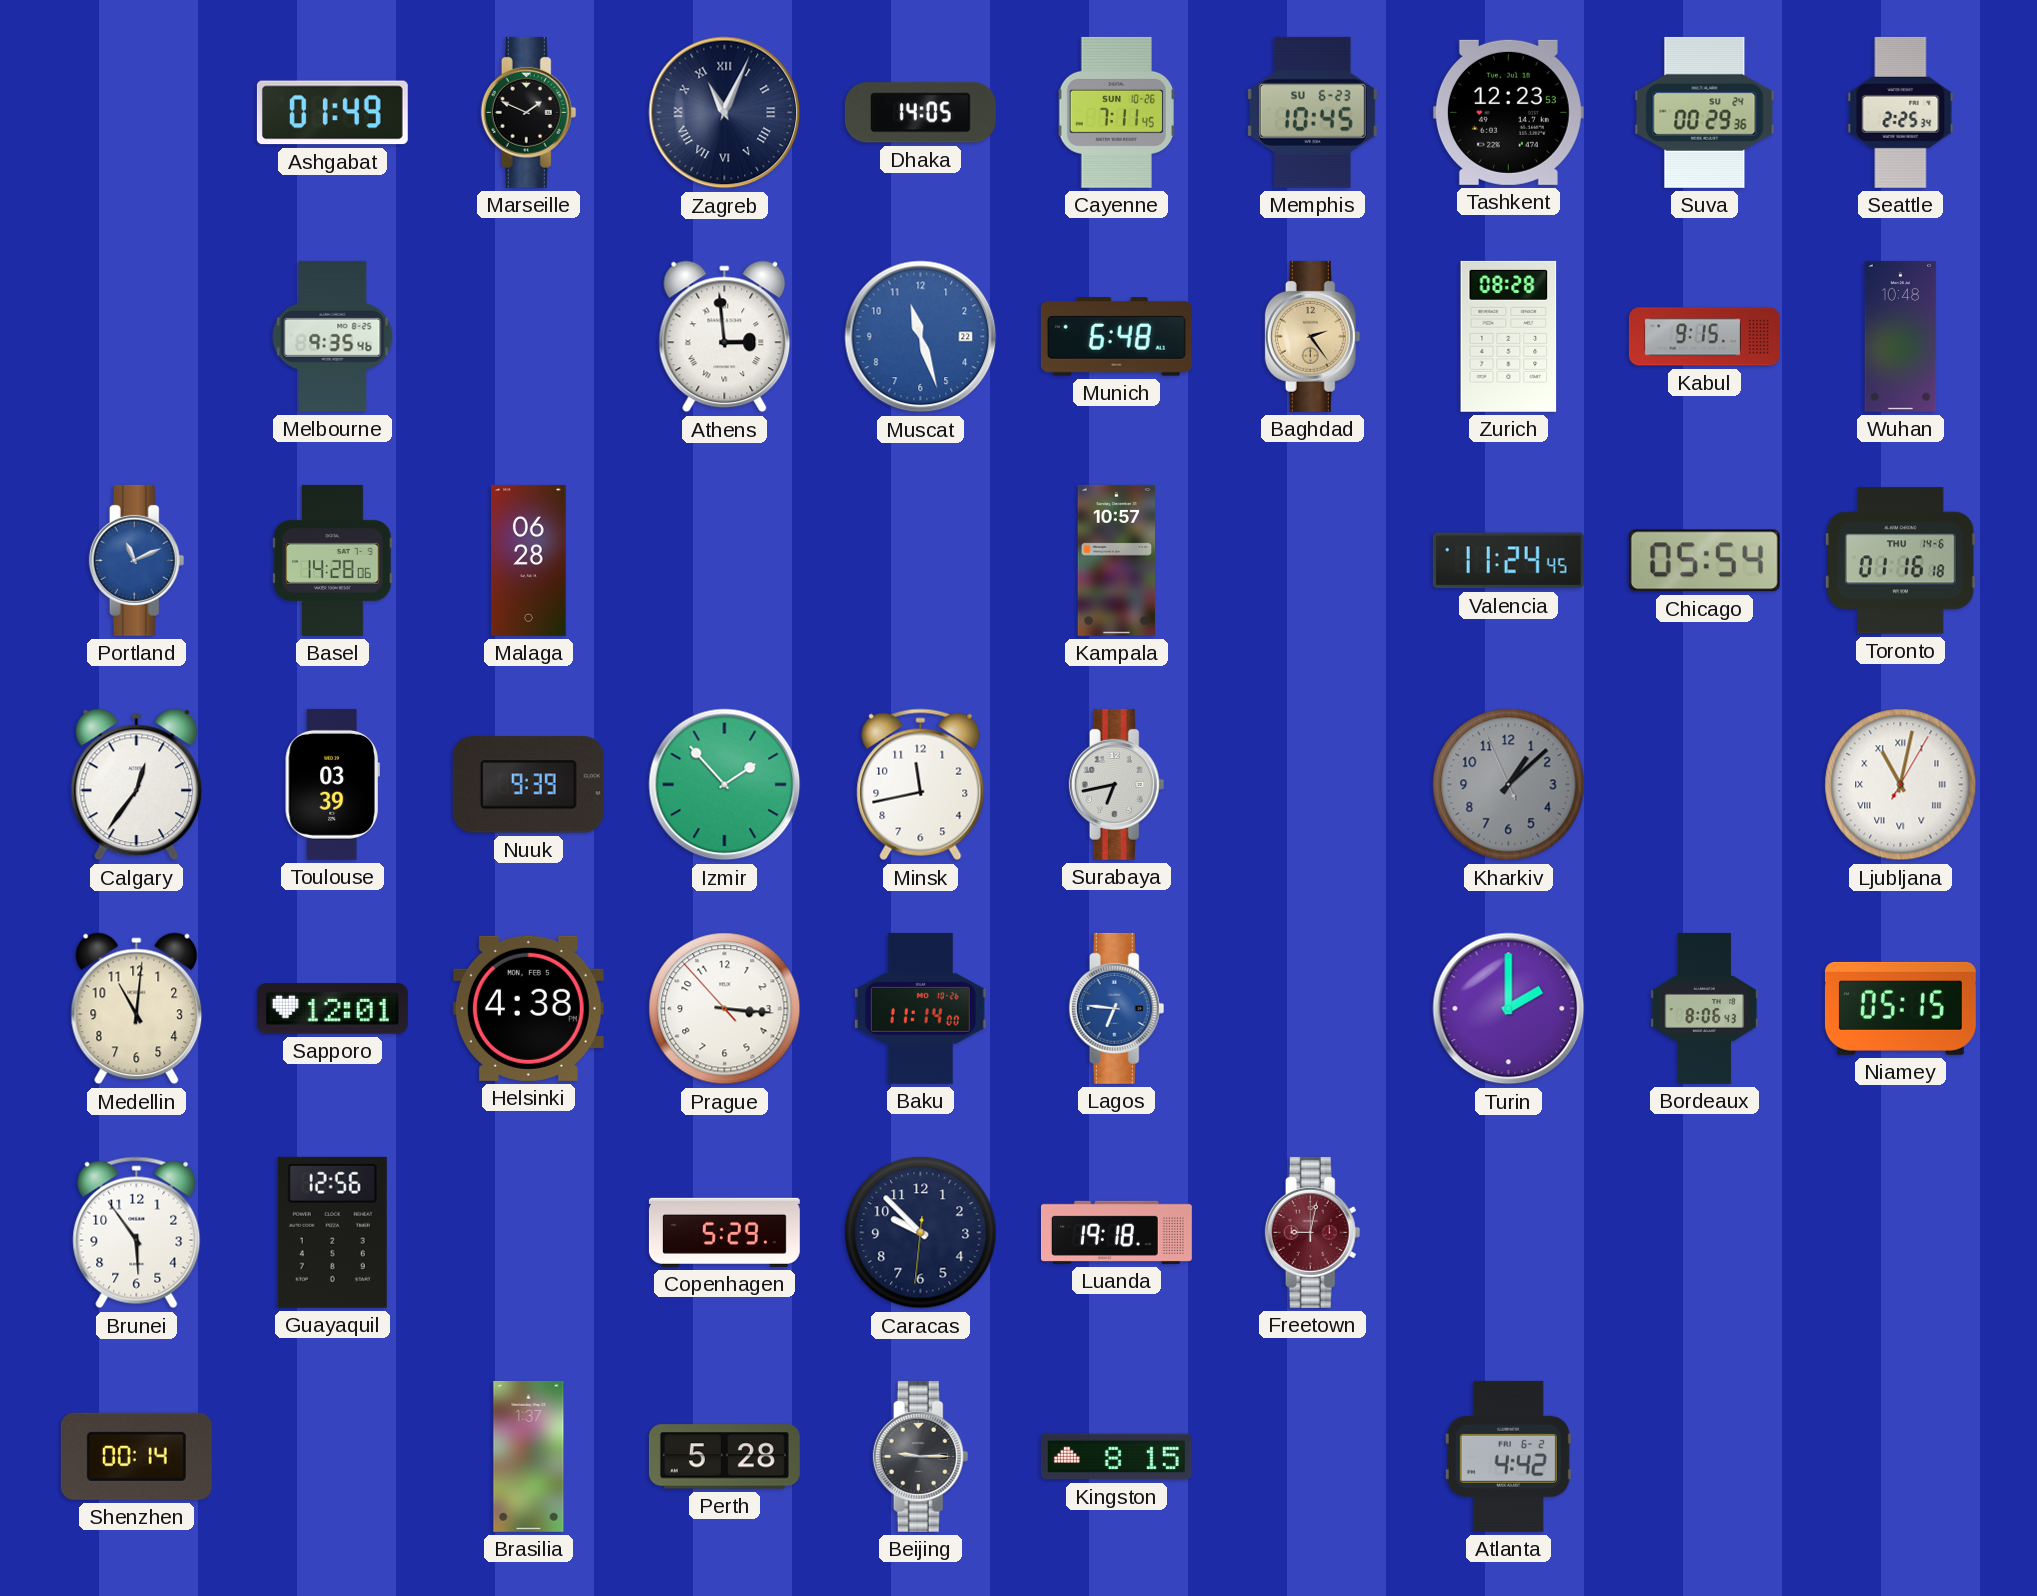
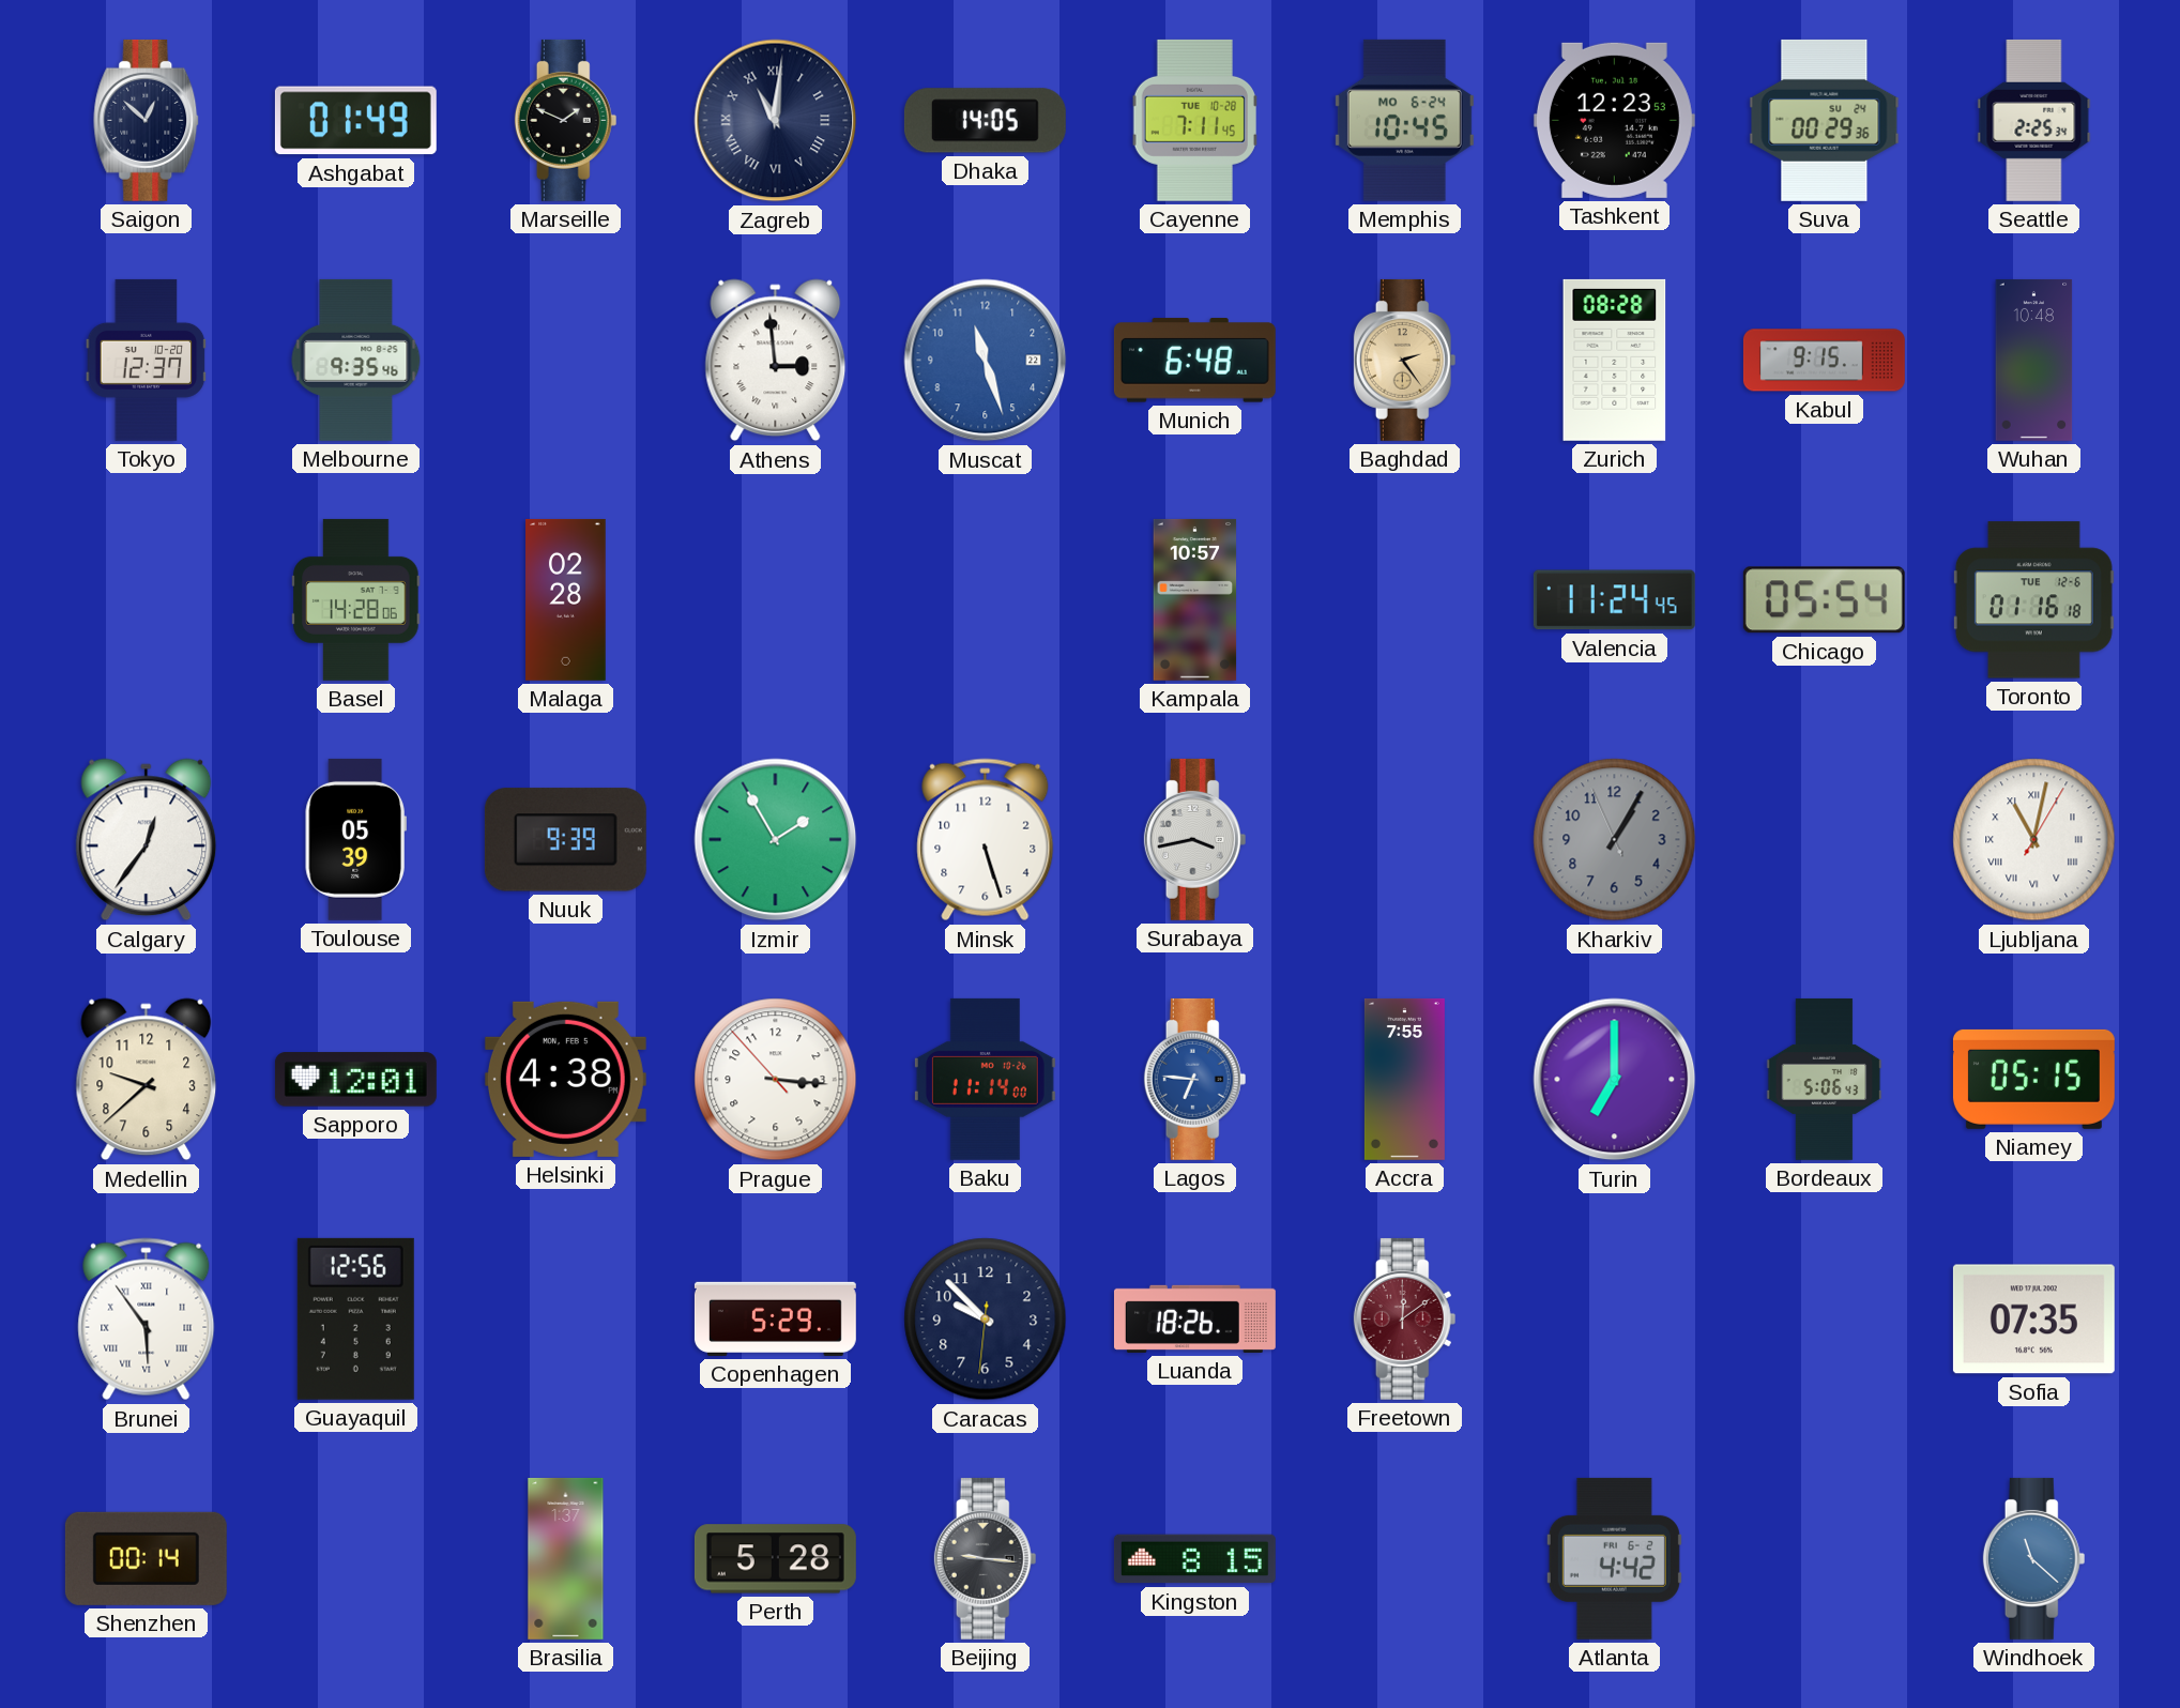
Saigon: none -> 12:52
Zagreb: 11:04 -> 11:01
Cayenne date: SUN 10-26 -> TUE 10-28
Memphis date: SU 6-23 -> MO 6-24
Tokyo: none -> 12:37
Portland: 11:11 -> none
Malaga: 06:28 -> 02:28
Toronto date: THU 14-6 -> TUE 12-6
Toulouse: 03:39 -> 05:39
Izmir: 1:53 -> 1:55
Minsk: 11:43 -> 5:27
Surabaya: 6:43 -> 3:43
Kharkiv: 1:07 -> 1:04
Medellin: 11:01 -> 9:38
Accra: none -> 7:55
Turin: 2:00 -> 7:00
Bordeaux: 8:06 -> 5:06
Brunei numerals: Arabic -> Roman
Luanda: 19:18 -> 18:26
Freetown: 9:02 -> 12:09
Sofia: none -> 07:35
Beijing: 9:15 -> 9:16
Windhoek: none -> 11:22
